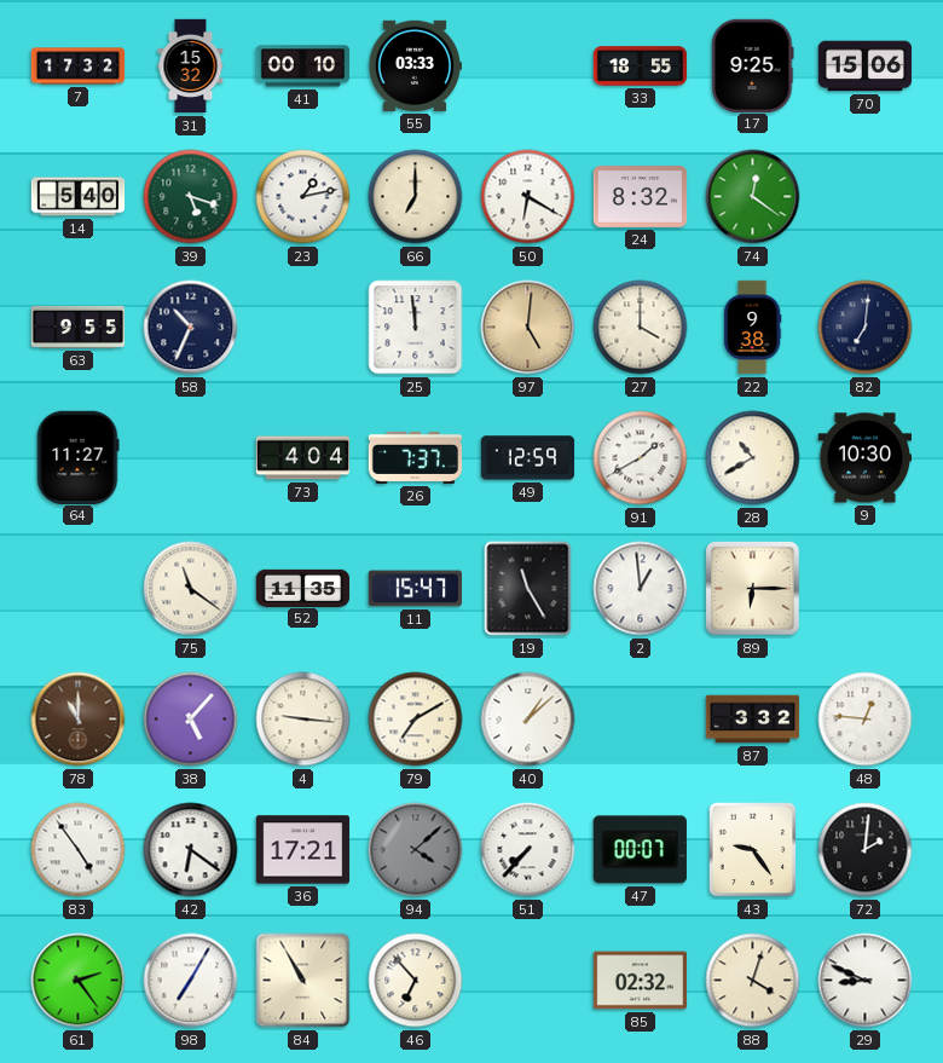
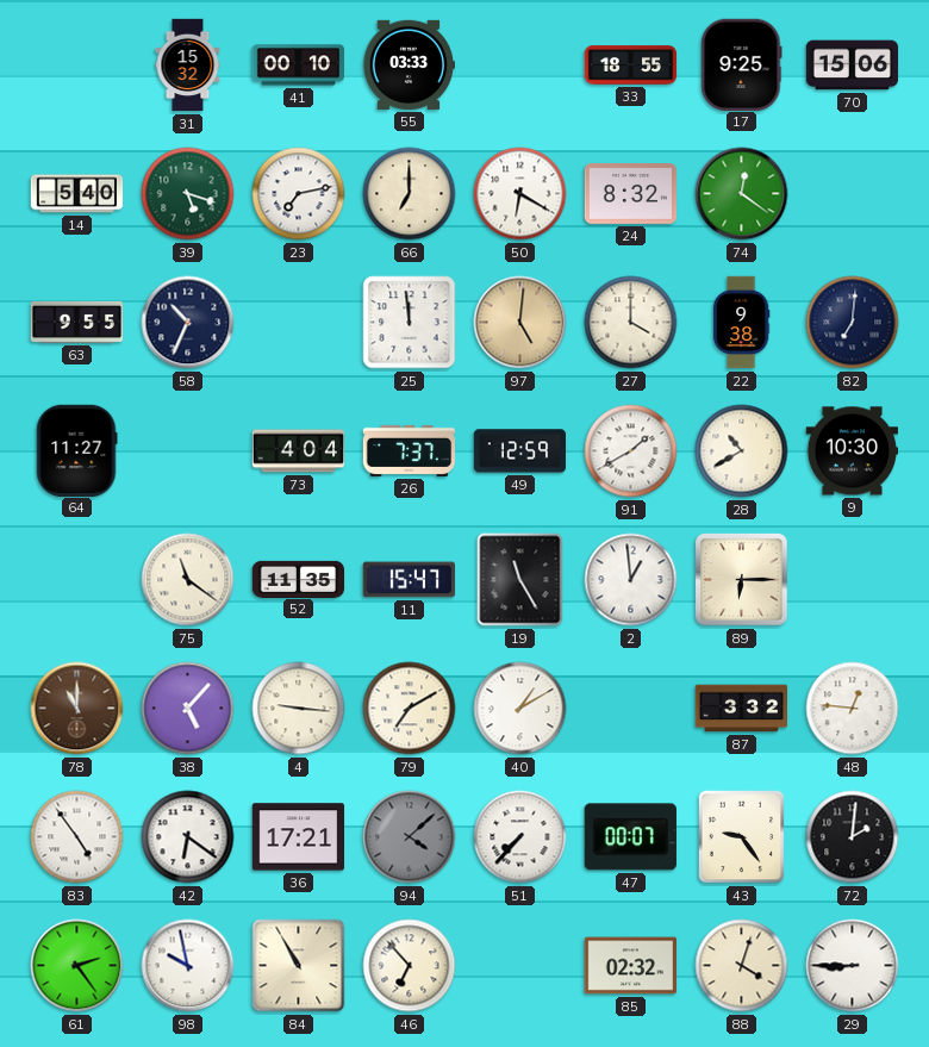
7: 17:32 -> none
23: 1:13 -> 7:13
40: 1:08 -> 1:10
98: 7:05 -> 9:58
29: 8:49 -> 8:45
